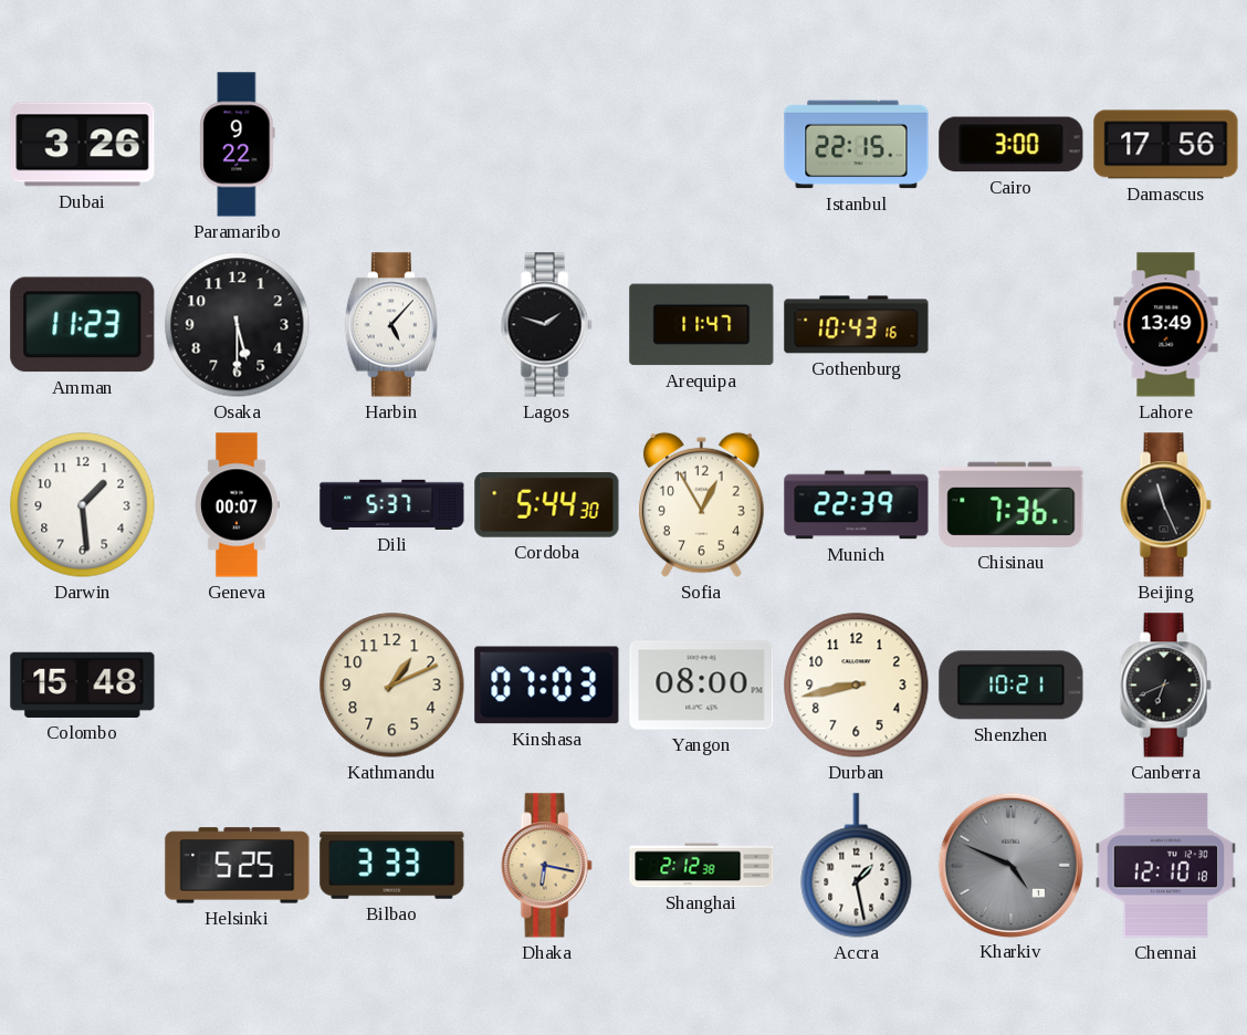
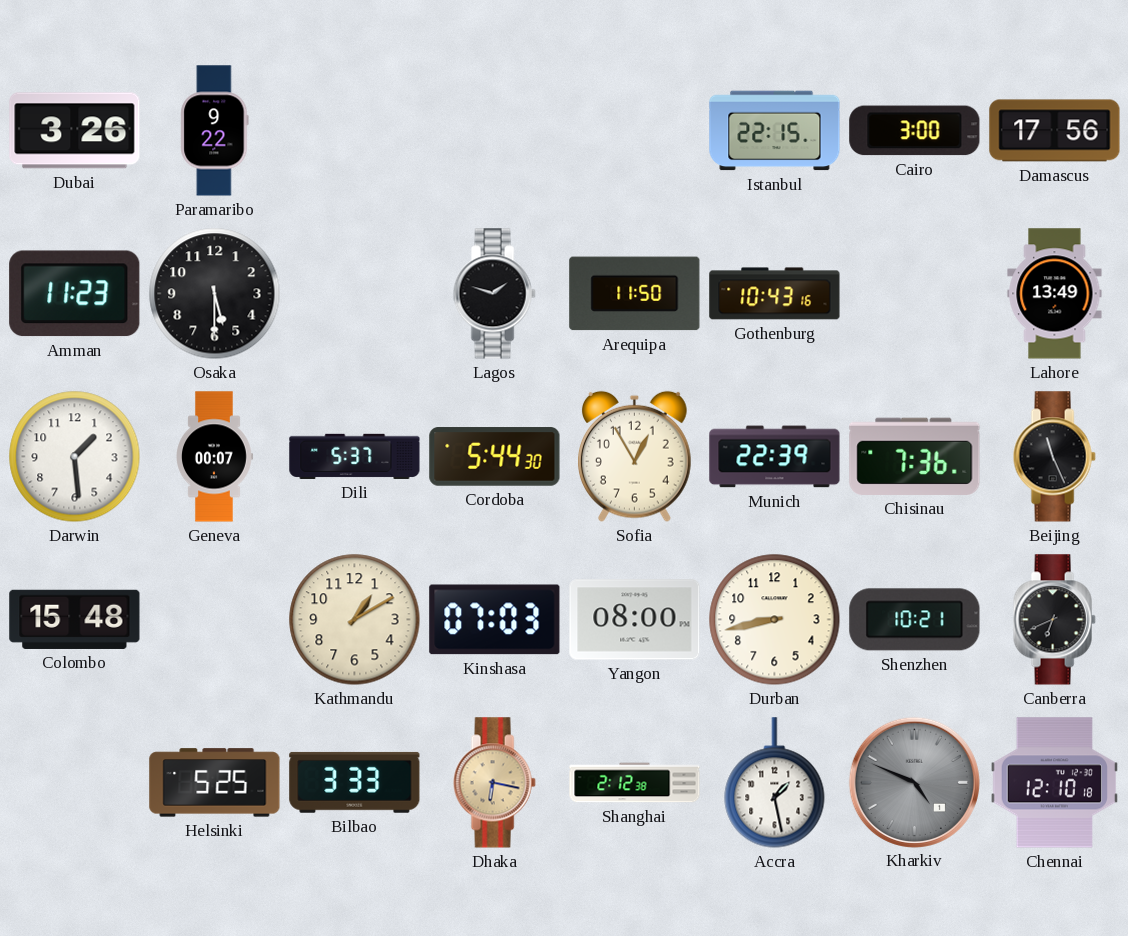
Harbin: 5:07 -> none
Arequipa: 11:47 -> 11:50
Kathmandu: 1:11 -> 1:10
